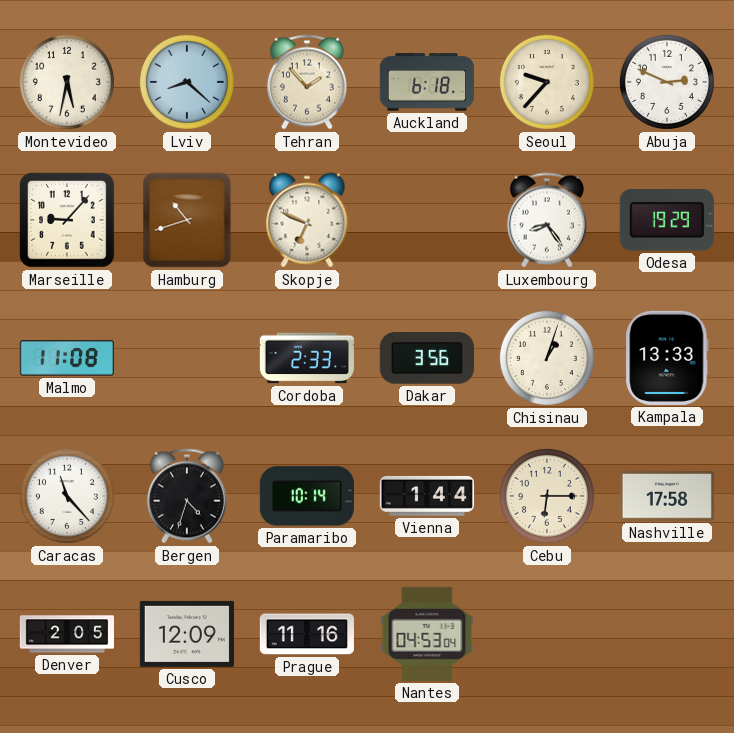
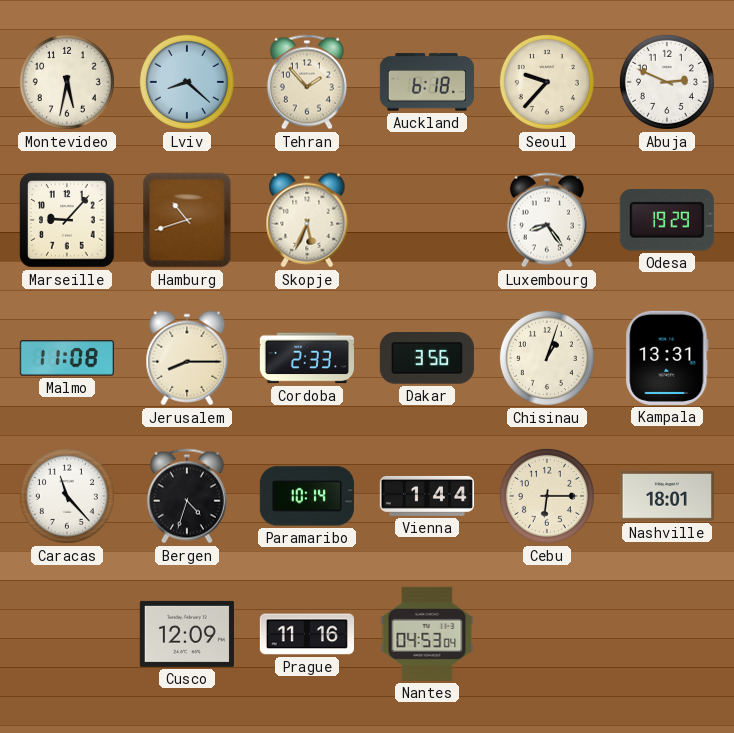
Skopje: 6:49 -> 5:34
Jerusalem: none -> 8:15
Kampala: 13:33 -> 13:31
Nashville: 17:58 -> 18:01
Denver: 2:05 -> none
